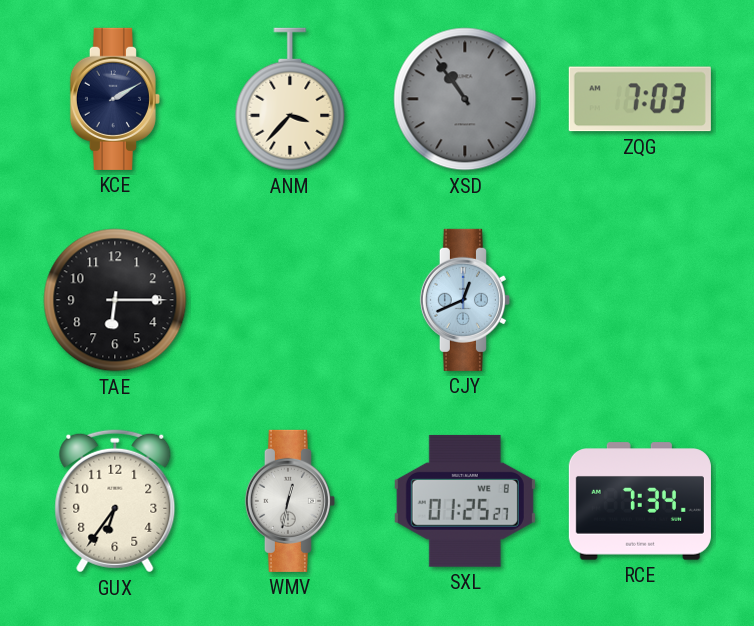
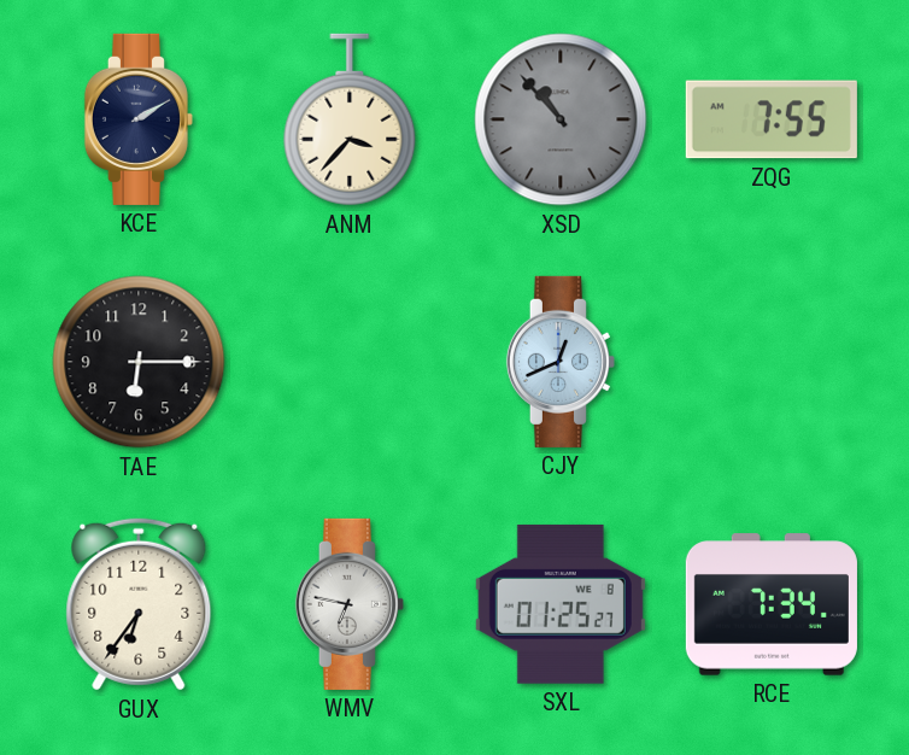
XSD: 10:54 -> 10:53
ZQG: 7:03 -> 7:55
WMV: 12:32 -> 6:47
